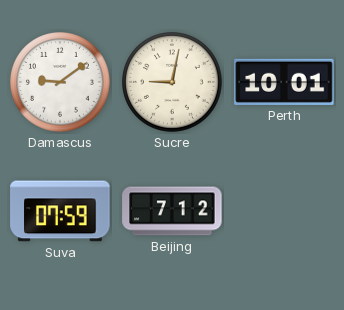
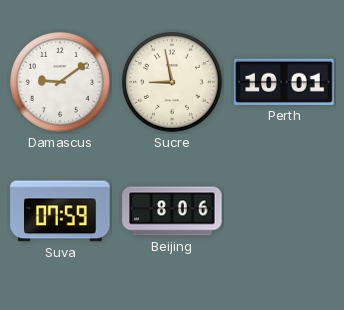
Sucre: 9:02 -> 8:58
Beijing: 7:12 -> 8:06
